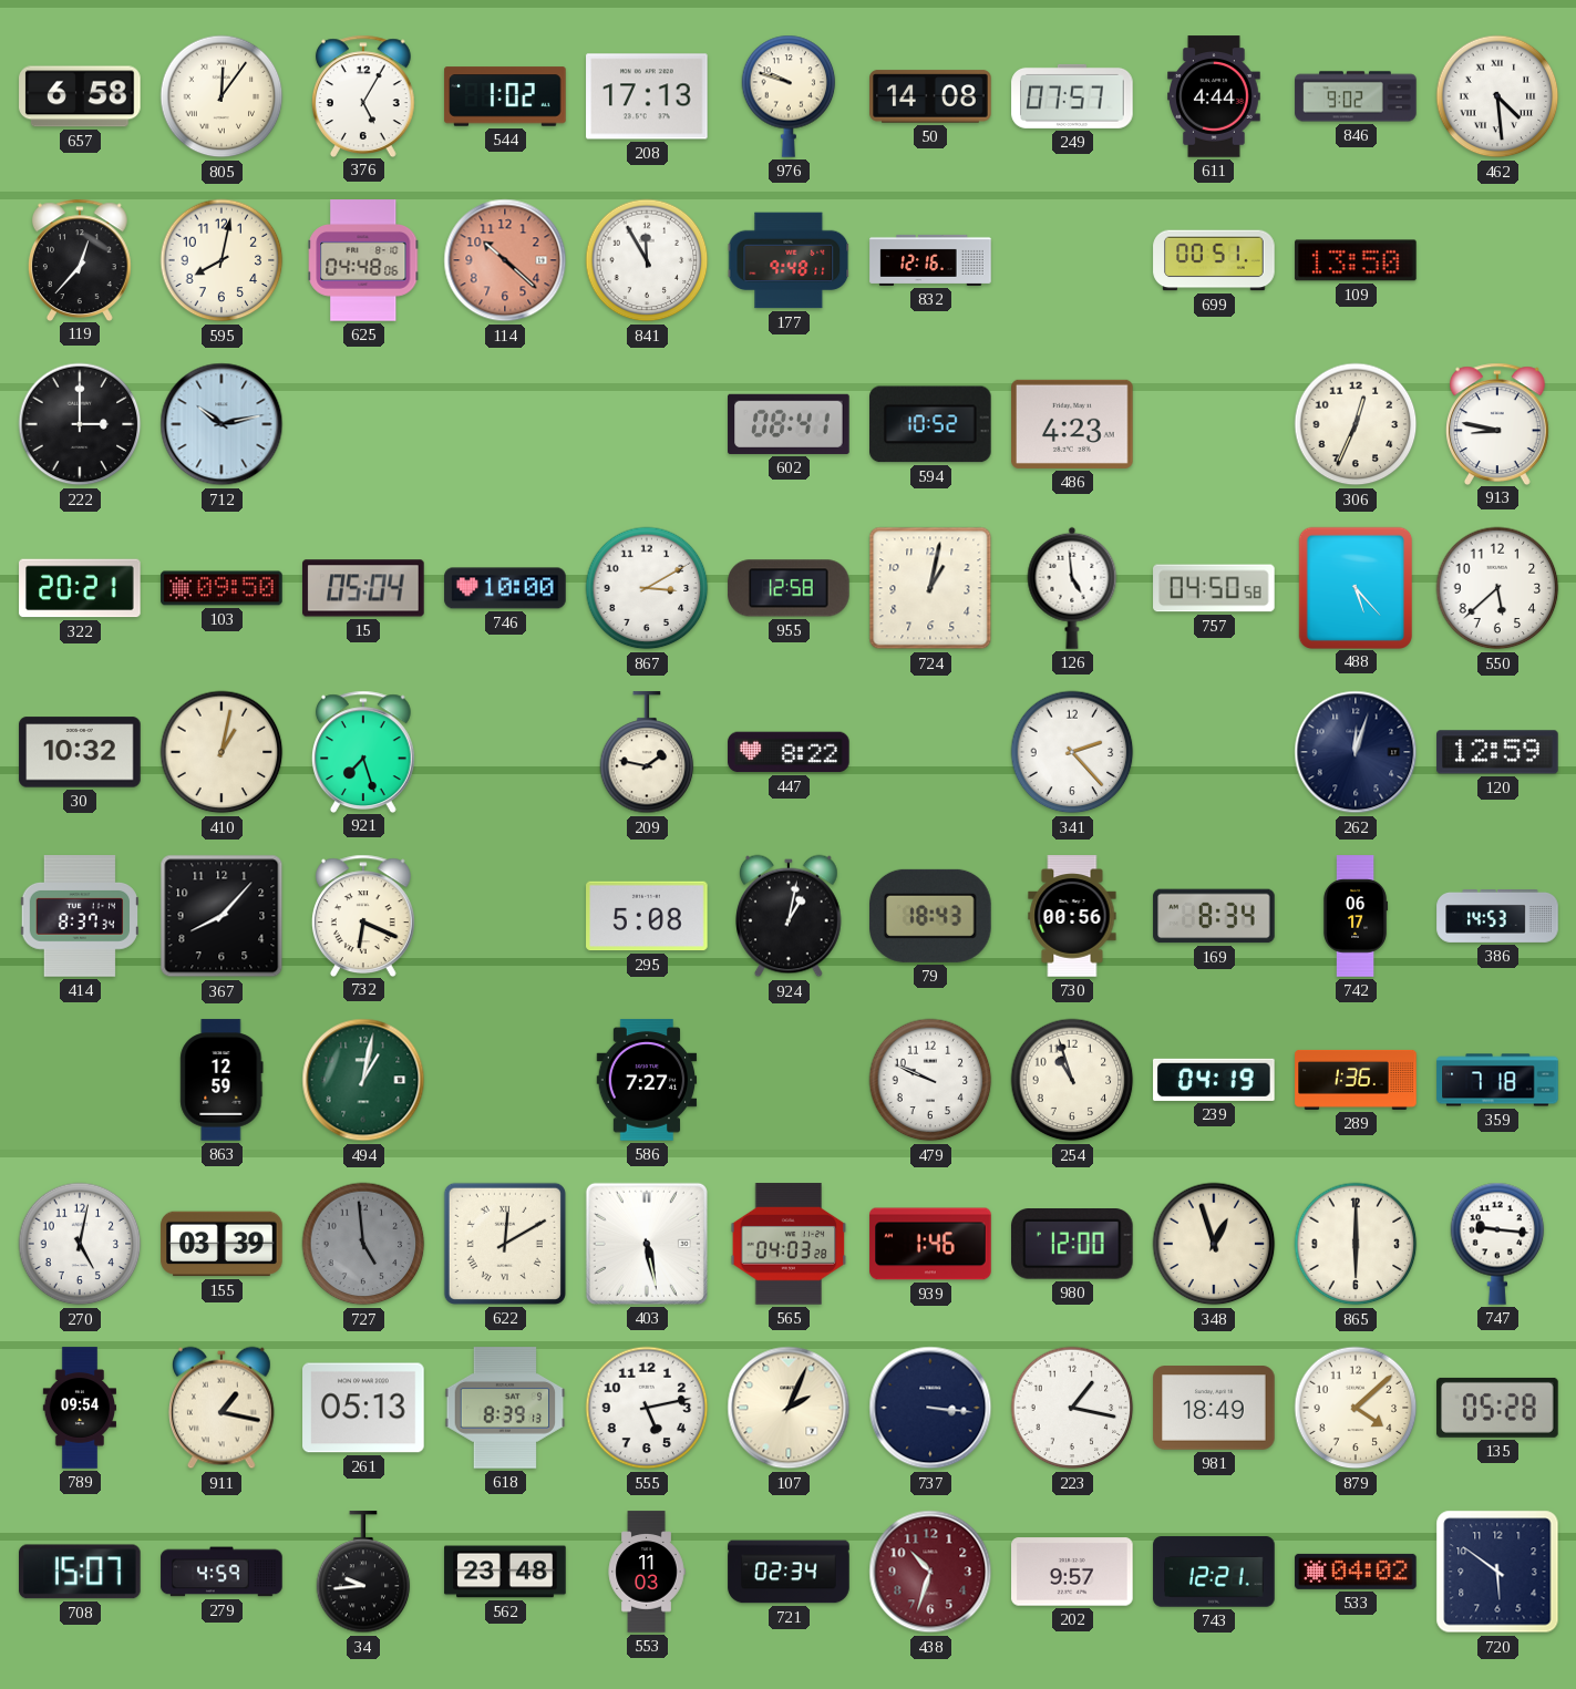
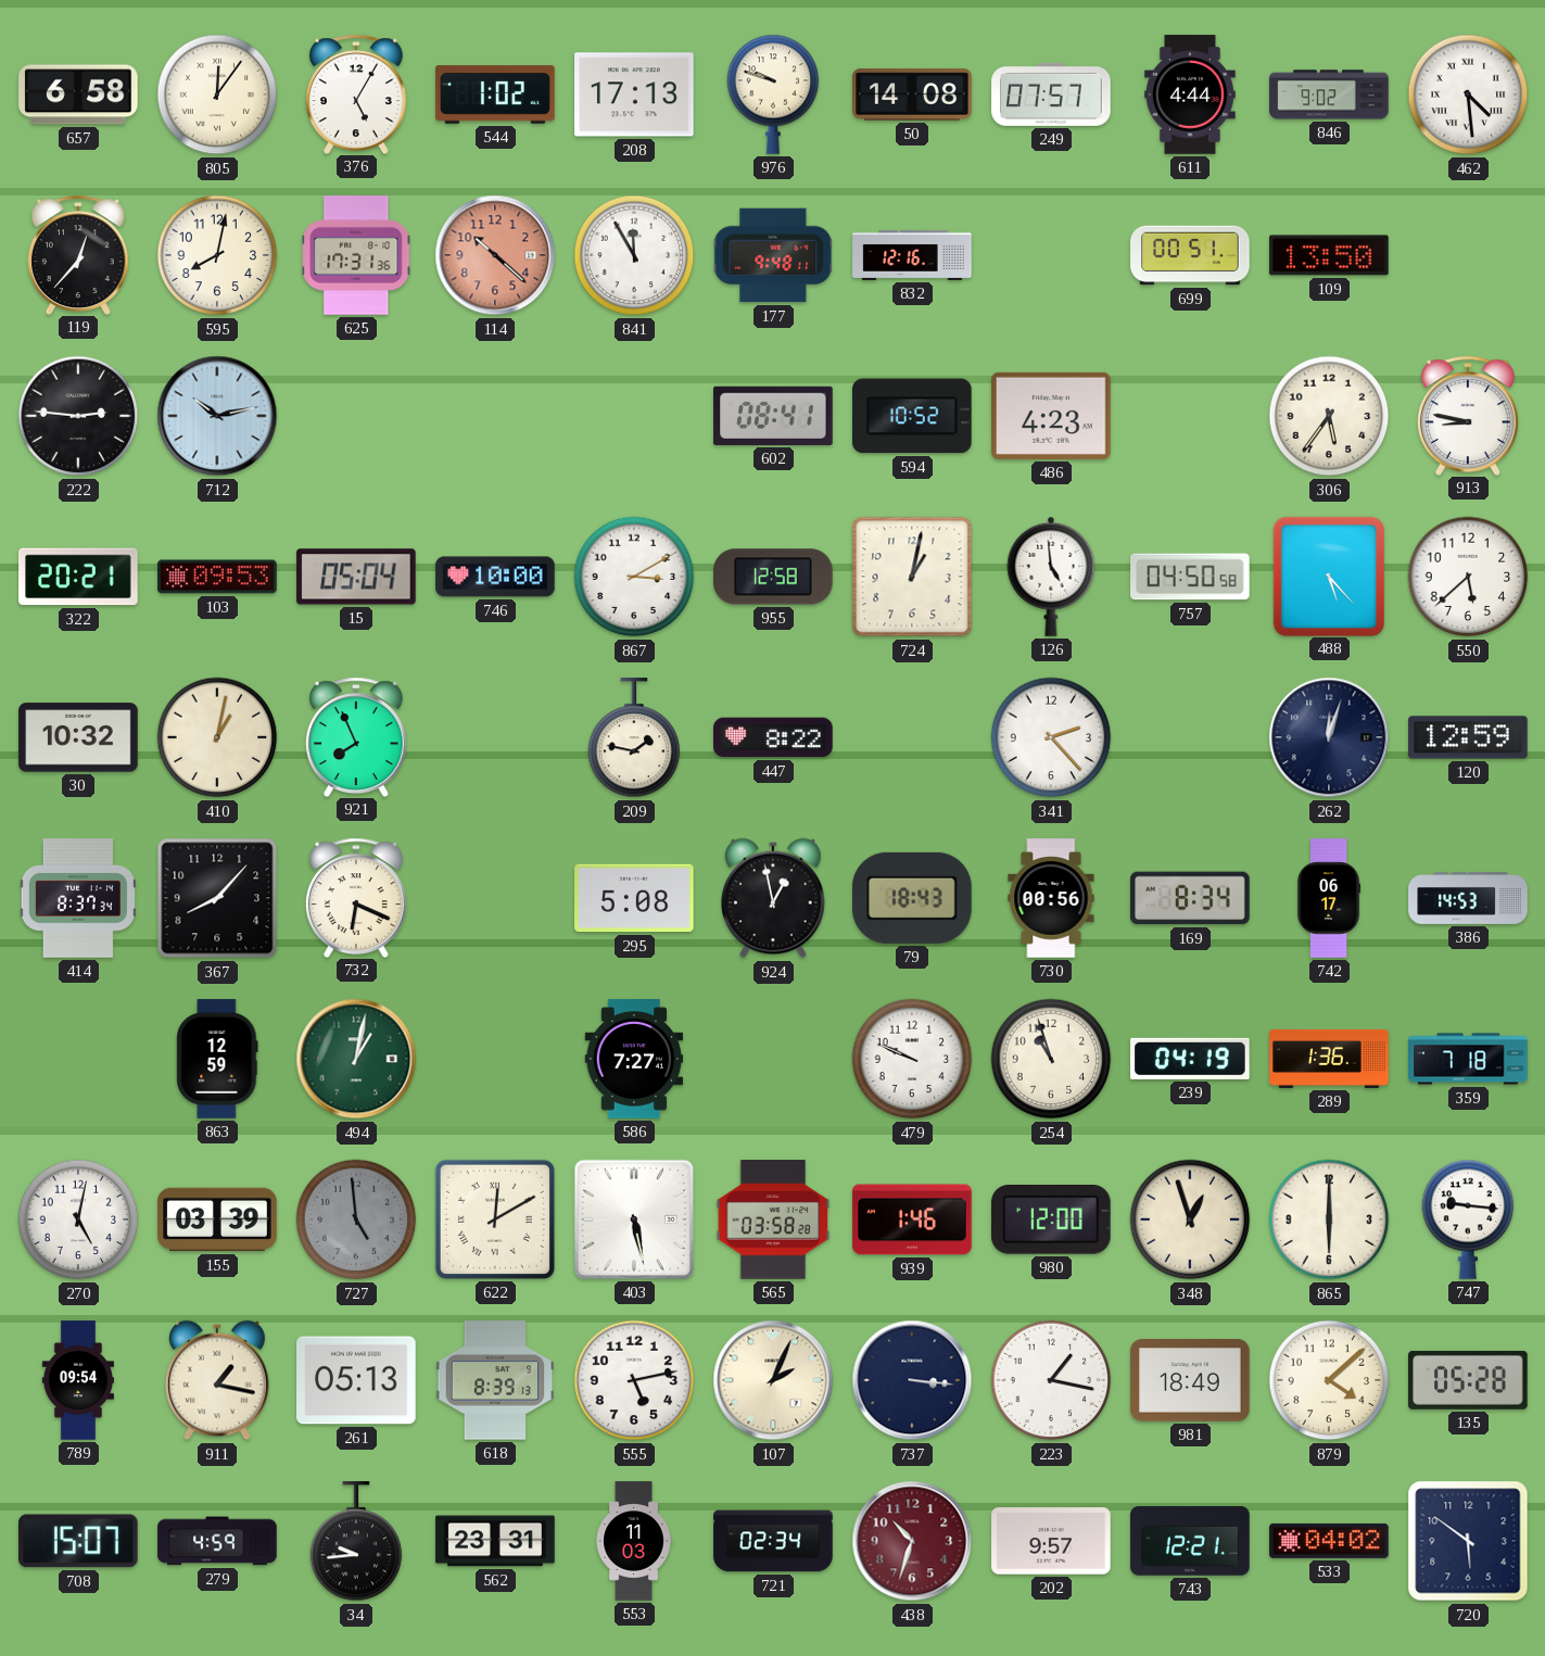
625: 04:48 -> 17:31
222: 3:00 -> 2:46
306: 12:34 -> 5:36
103: 09:50 -> 09:53
921: 7:27 -> 7:56
924: 1:02 -> 12:58
565: 04:03 -> 03:58
562: 23:48 -> 23:31
